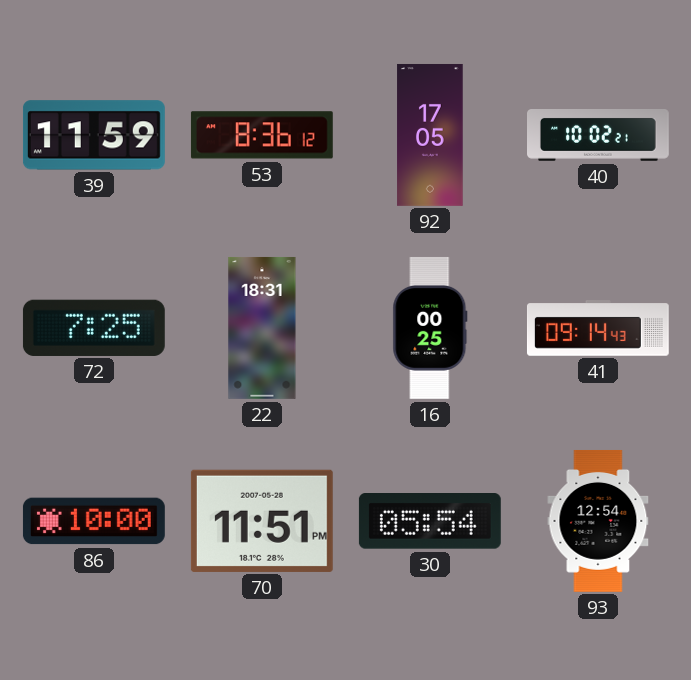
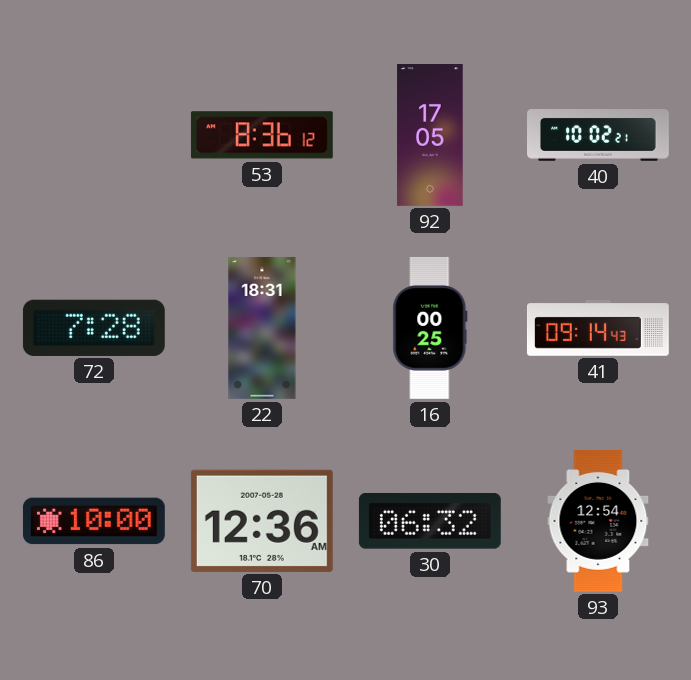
39: 11:59 -> none
72: 7:25 -> 7:28
70: 11:51 -> 12:36
30: 05:54 -> 06:32
